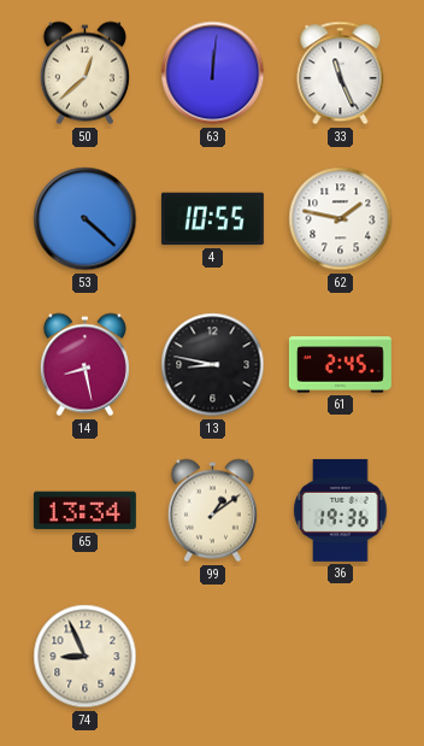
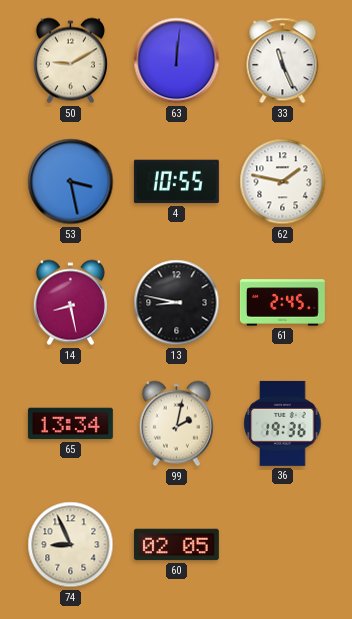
50: 12:38 -> 9:10
53: 4:22 -> 3:28
99: 1:09 -> 2:02
60: none -> 02:05
